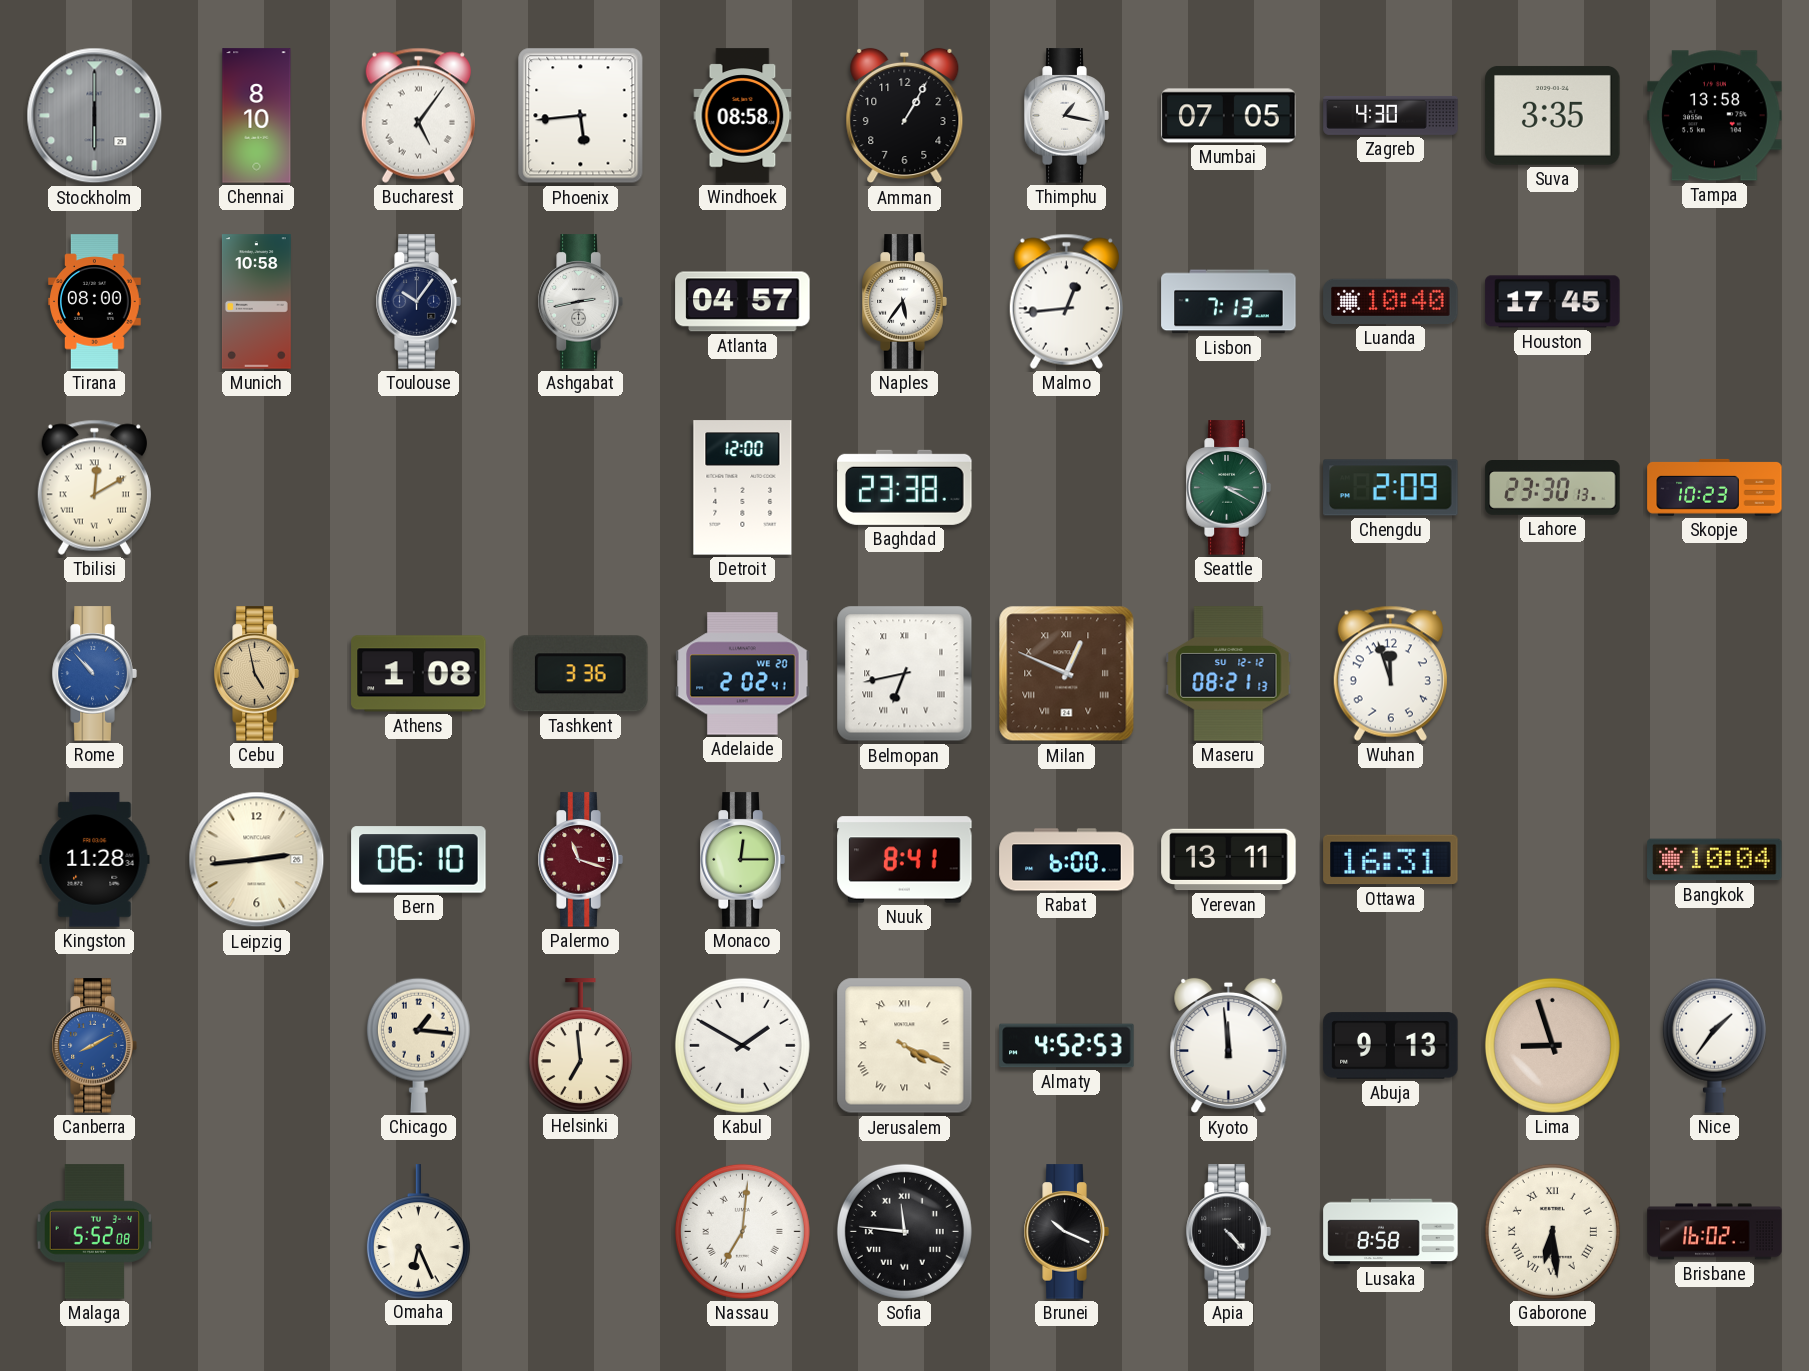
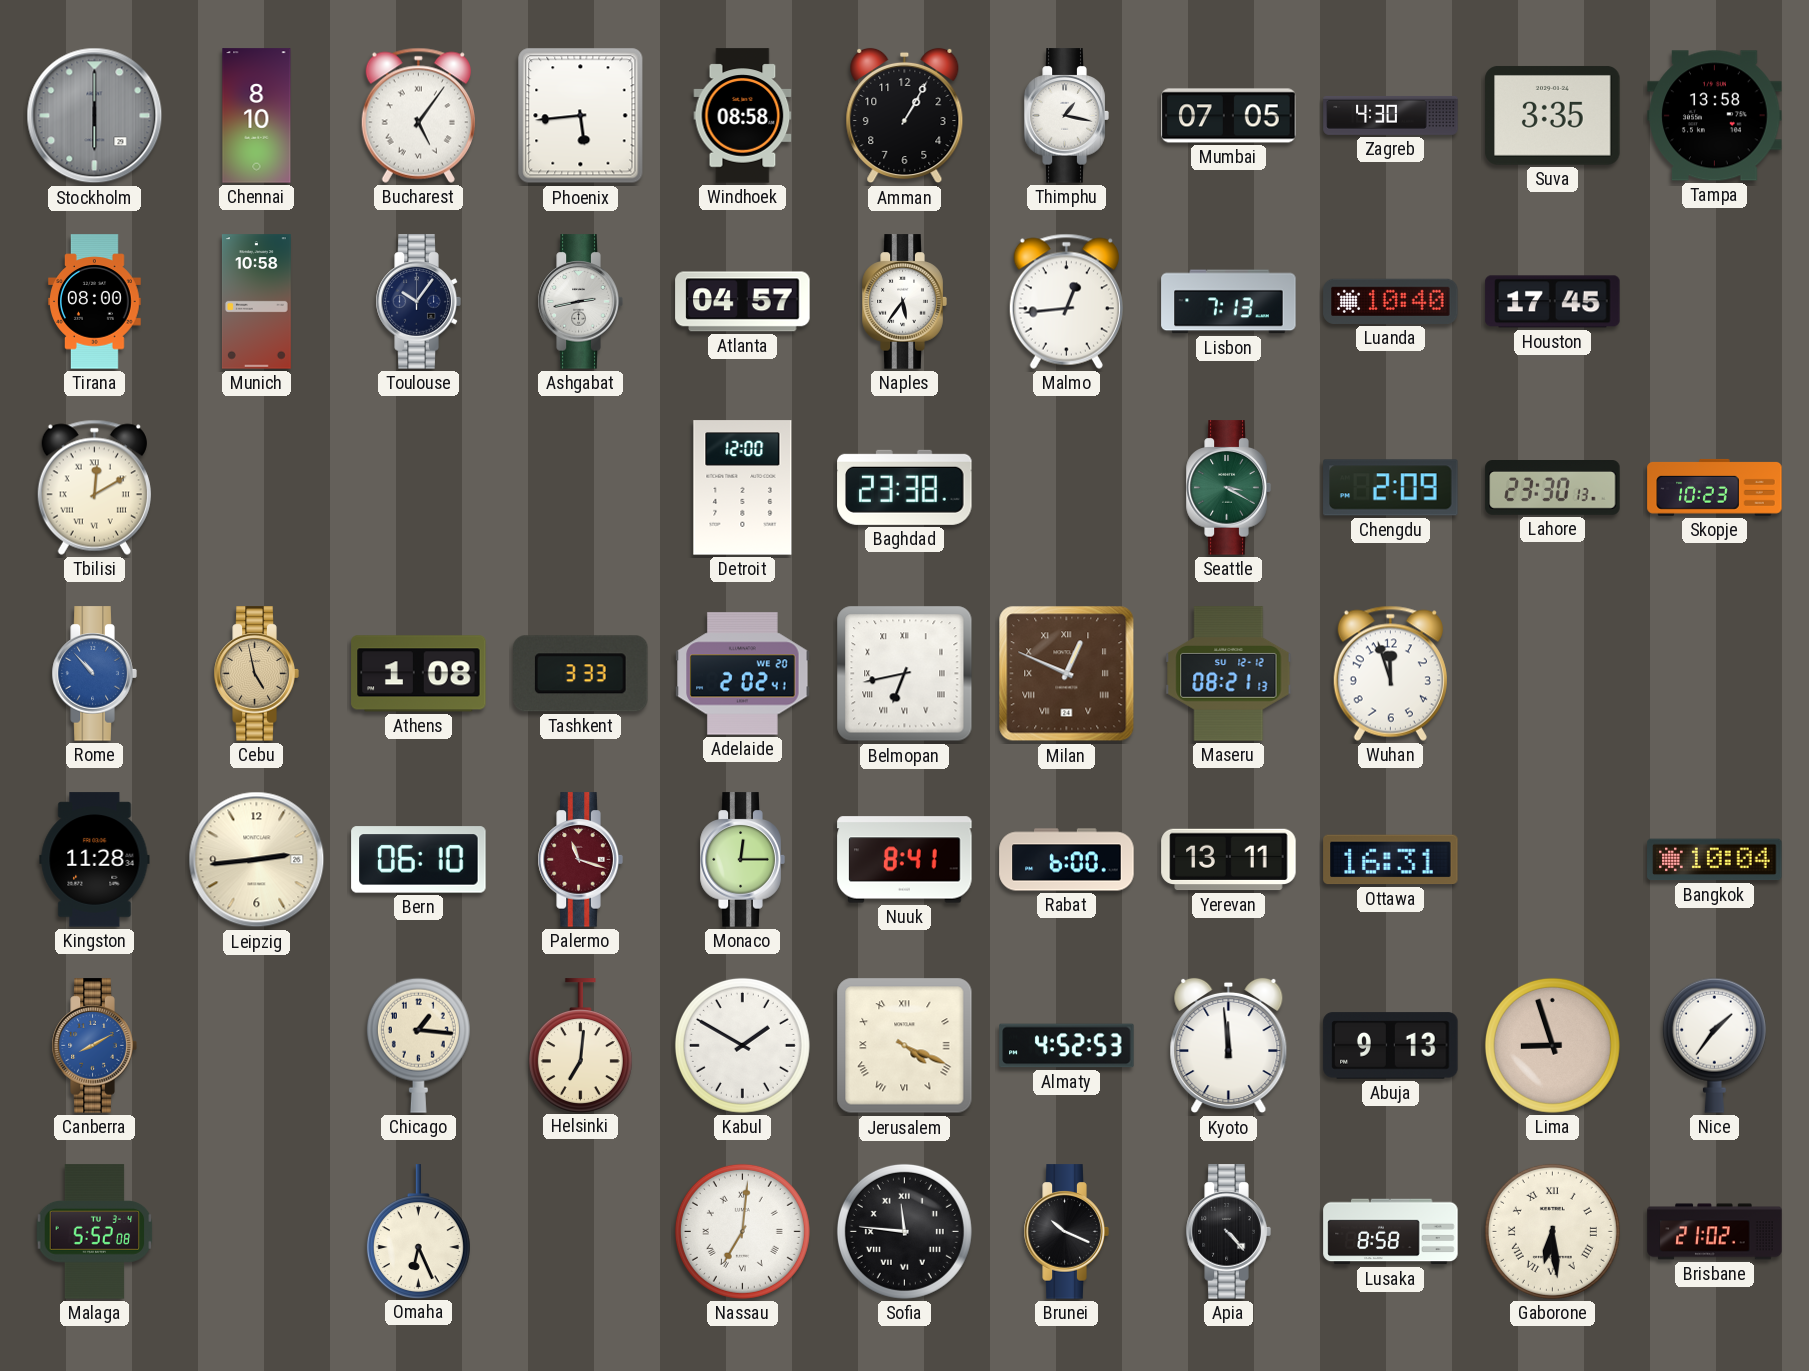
Tashkent: 3:36 -> 3:33
Helsinki: 6:59 -> 7:01
Brisbane: 16:02 -> 21:02
